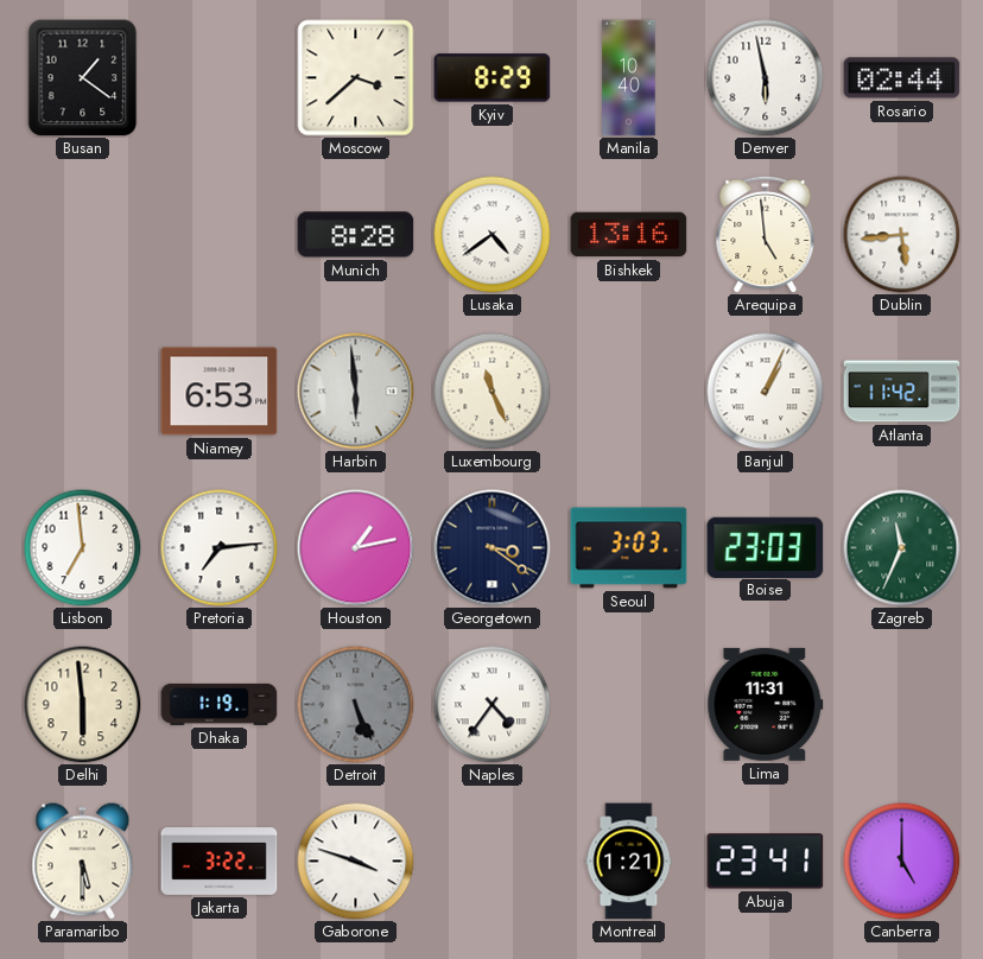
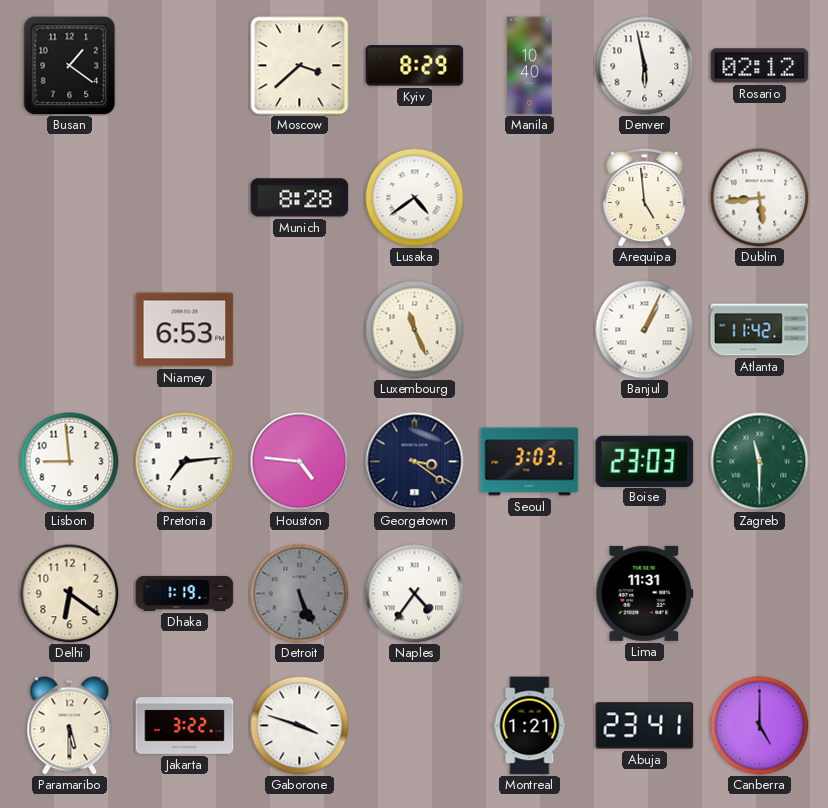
Rosario: 02:44 -> 02:12
Bishkek: 13:16 -> none
Harbin: 5:59 -> none
Lisbon: 6:59 -> 8:59
Houston: 1:13 -> 4:46
Zagreb: 11:34 -> 11:30
Delhi: 5:59 -> 6:21
